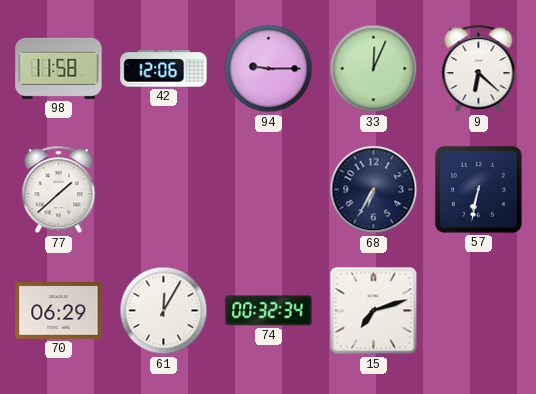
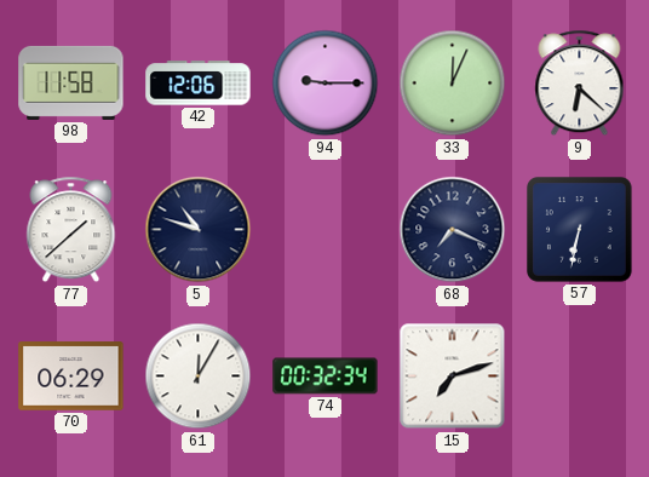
5: none -> 10:48
68: 6:35 -> 7:19
